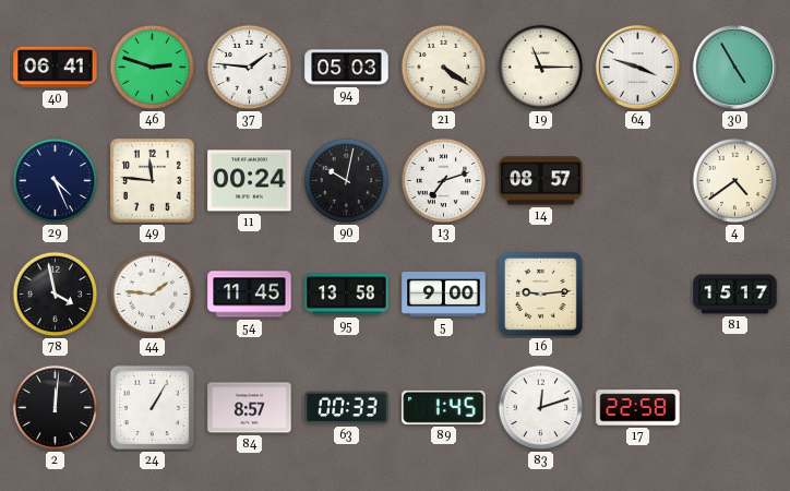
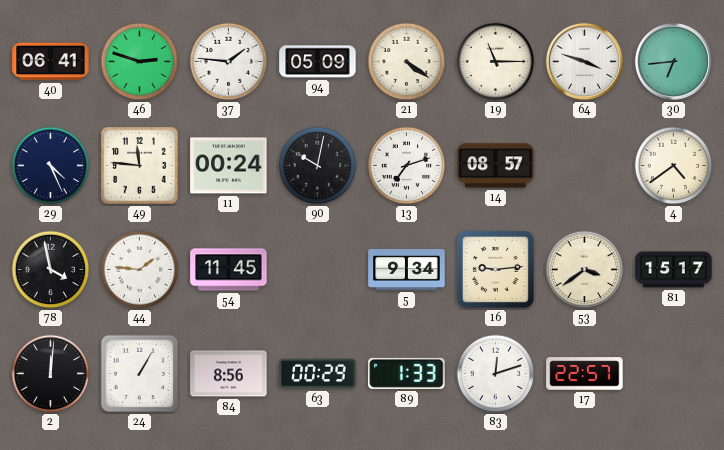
94: 05:03 -> 05:09
30: 4:55 -> 6:44
95: 13:58 -> none
5: 9:00 -> 9:34
53: none -> 3:39
84: 8:57 -> 8:56
63: 00:33 -> 00:29
89: 1:45 -> 1:33
17: 22:58 -> 22:57
